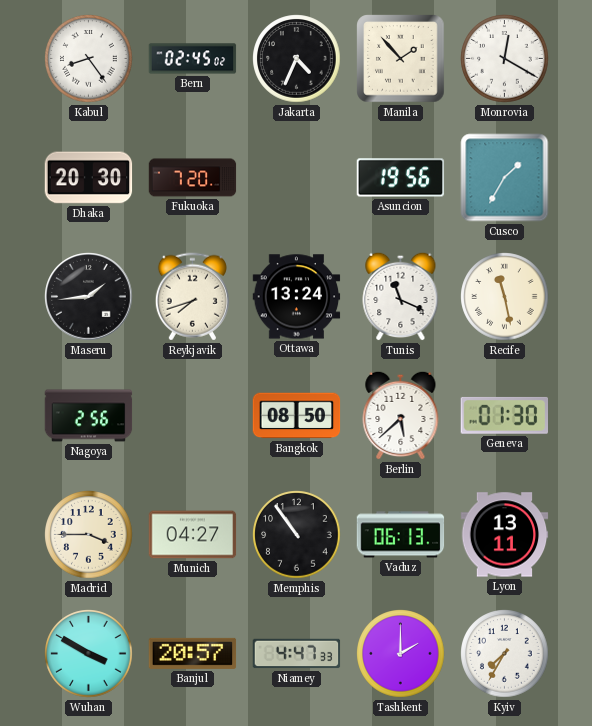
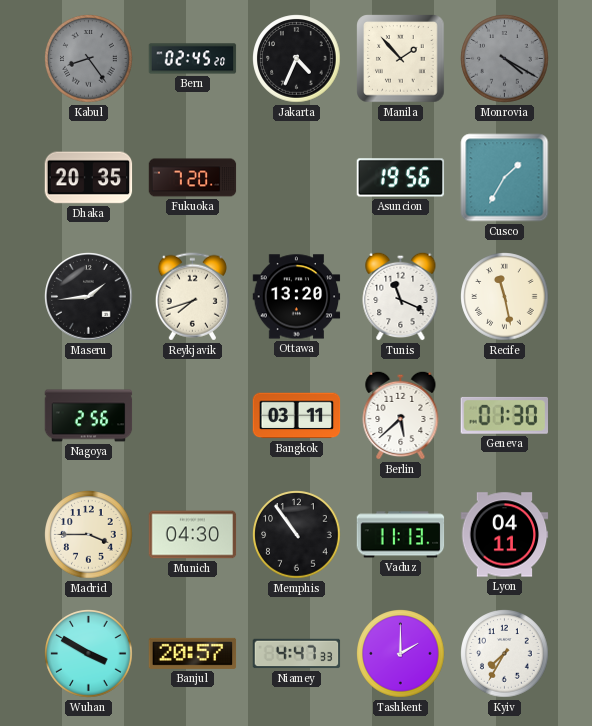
Kabul dial: white -> grey
Bern: 02:45:02 -> 02:45:20
Monrovia: 12:20 -> 4:20
Monrovia dial: white -> grey
Dhaka: 20:30 -> 20:35
Ottawa: 13:24 -> 13:20
Bangkok: 08:50 -> 03:11
Munich: 04:27 -> 04:30
Vaduz: 06:13 -> 11:13
Lyon: 13:11 -> 04:11
